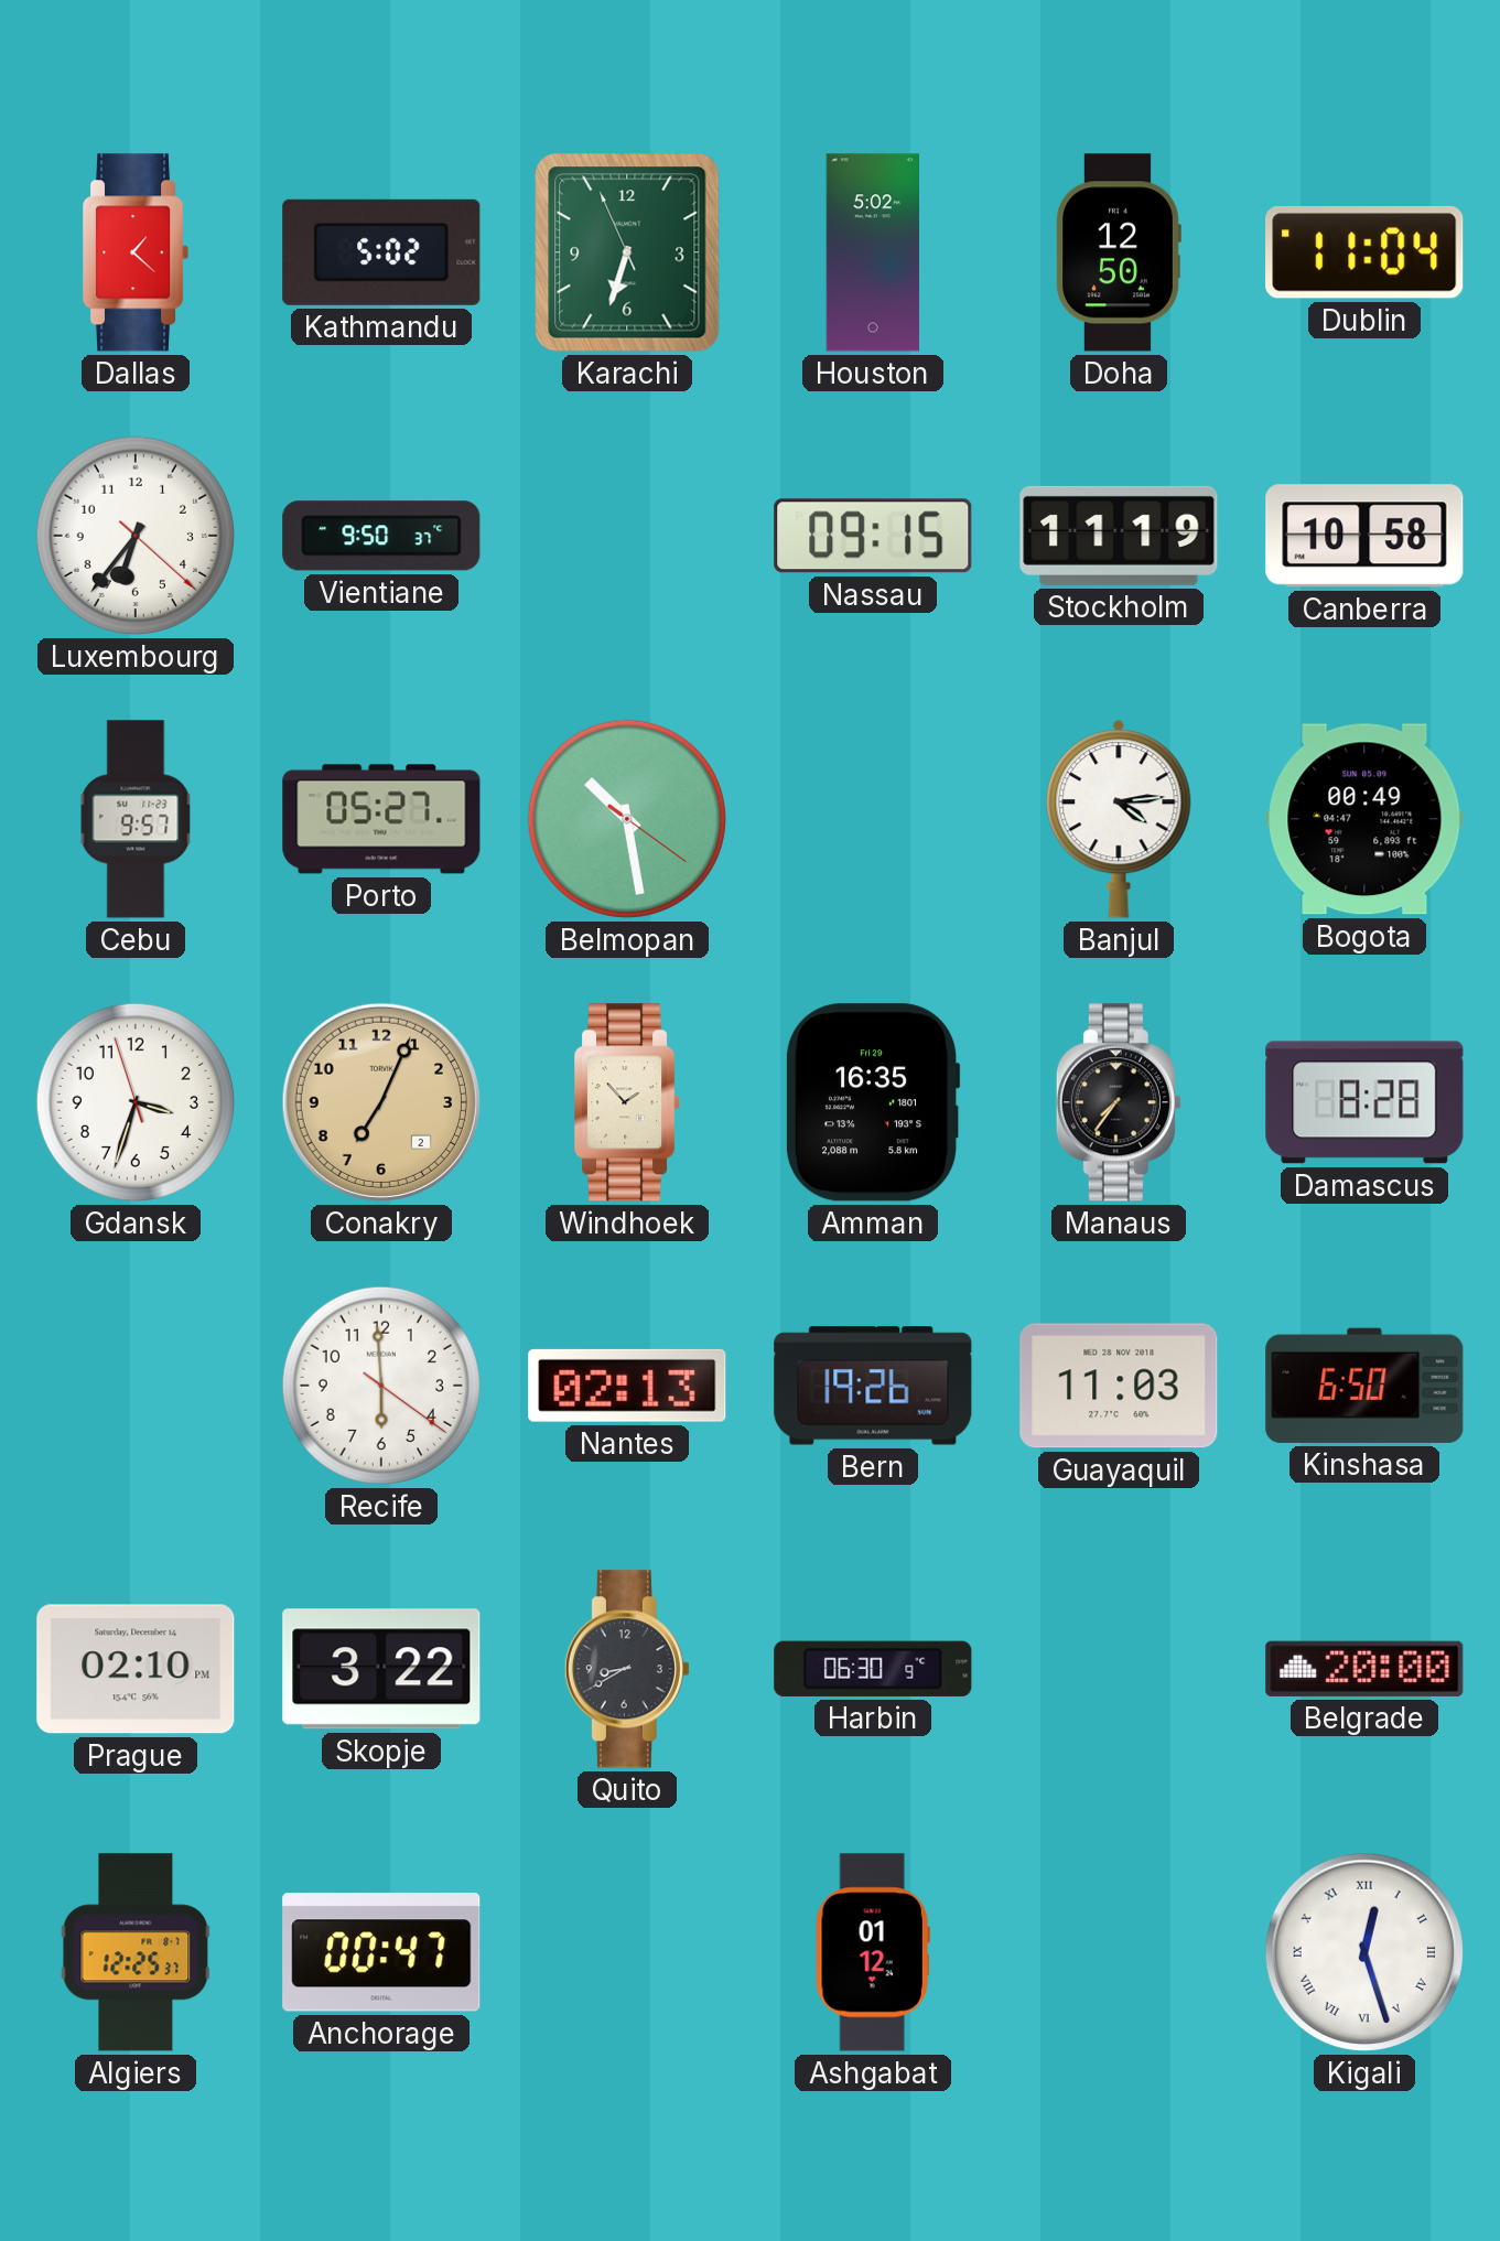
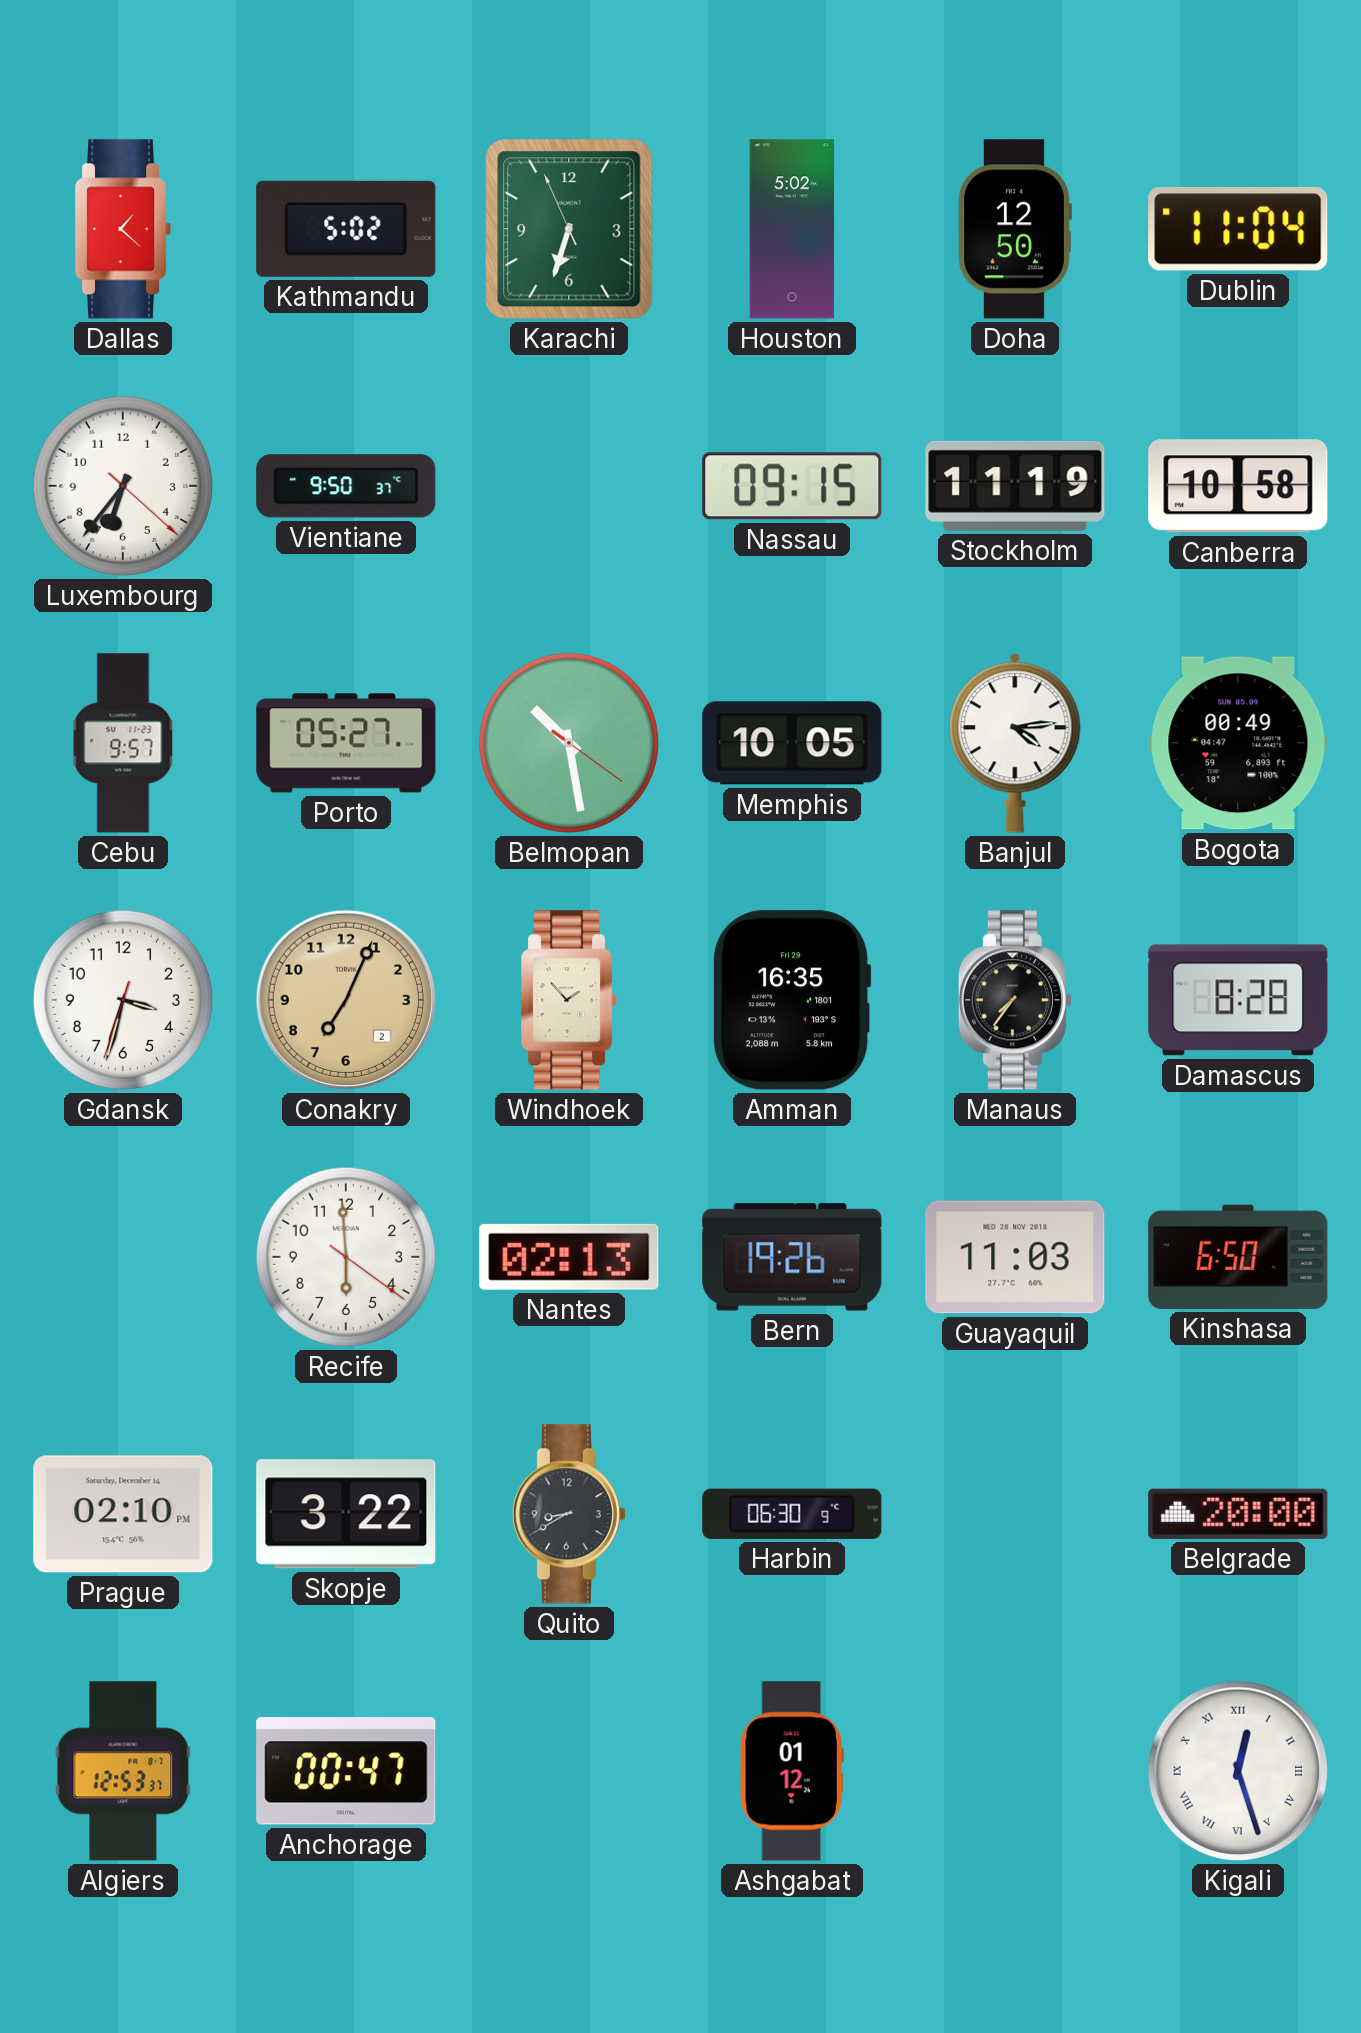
Memphis: none -> 10:05
Gdansk: 3:32:57 -> 3:32:33
Algiers: 12:25 -> 12:53
